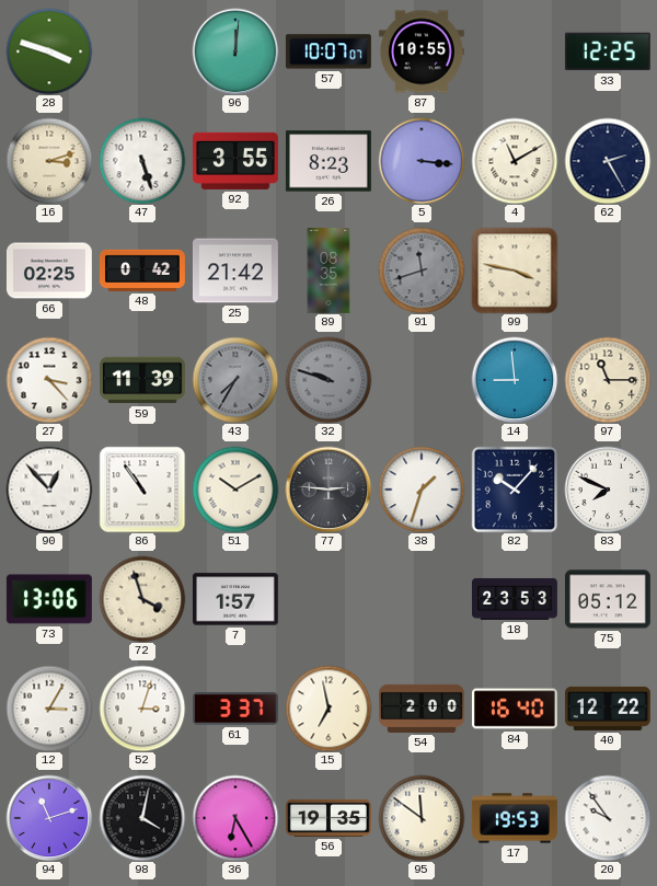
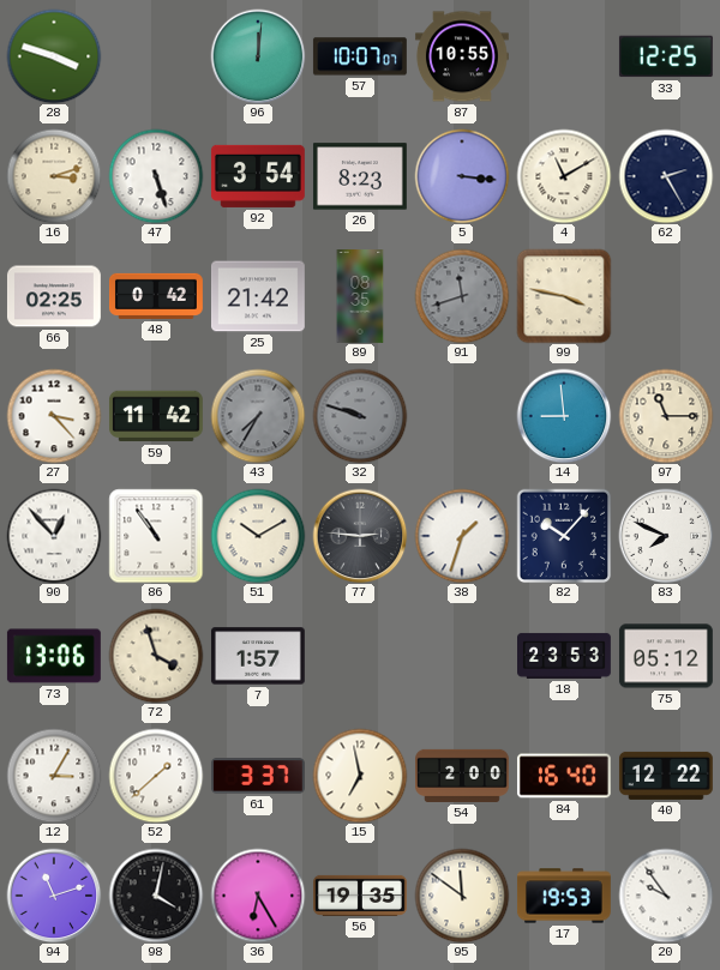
92: 3:55 -> 3:54
59: 11:39 -> 11:42
52: 3:03 -> 1:38
